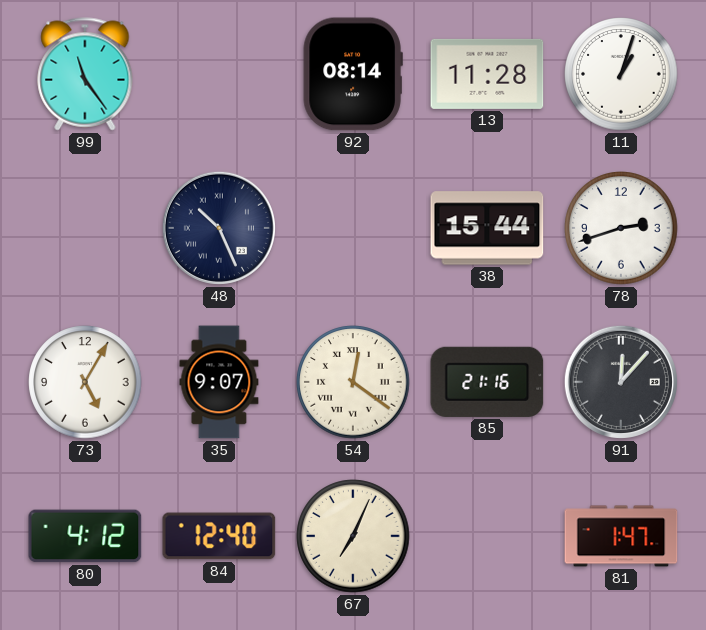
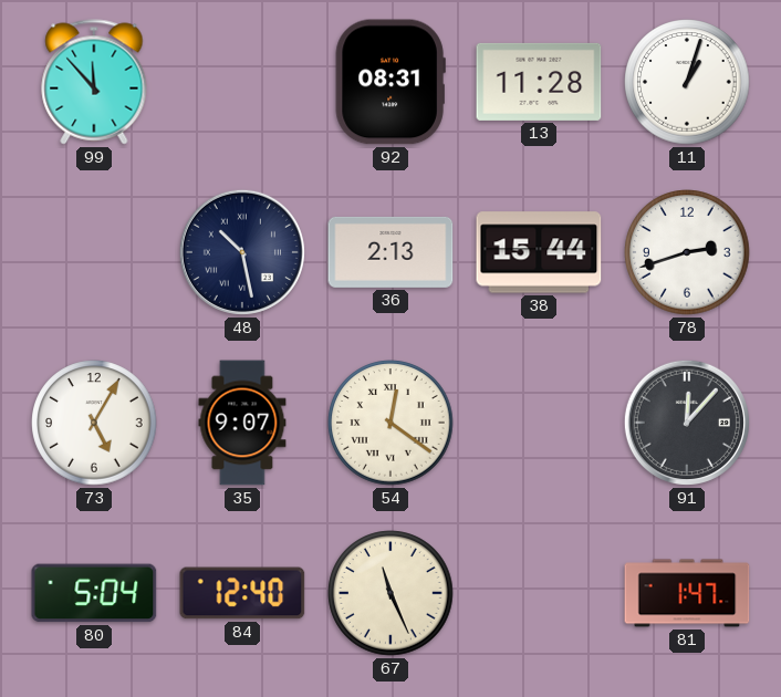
99: 11:24 -> 11:53
92: 08:14 -> 08:31
48: 10:26 -> 10:28
36: none -> 2:13
85: 21:16 -> none
80: 4:12 -> 5:04
67: 7:04 -> 11:26
